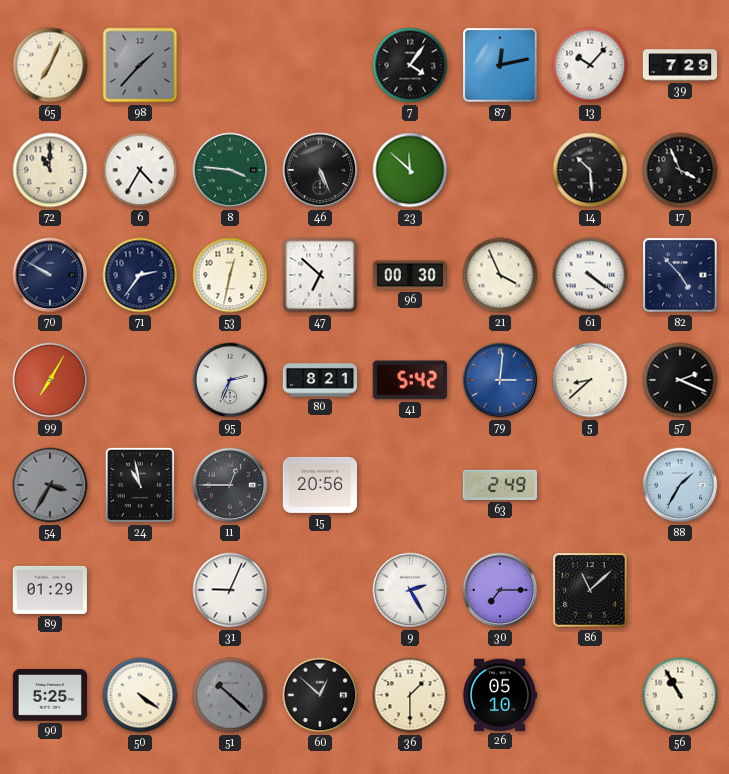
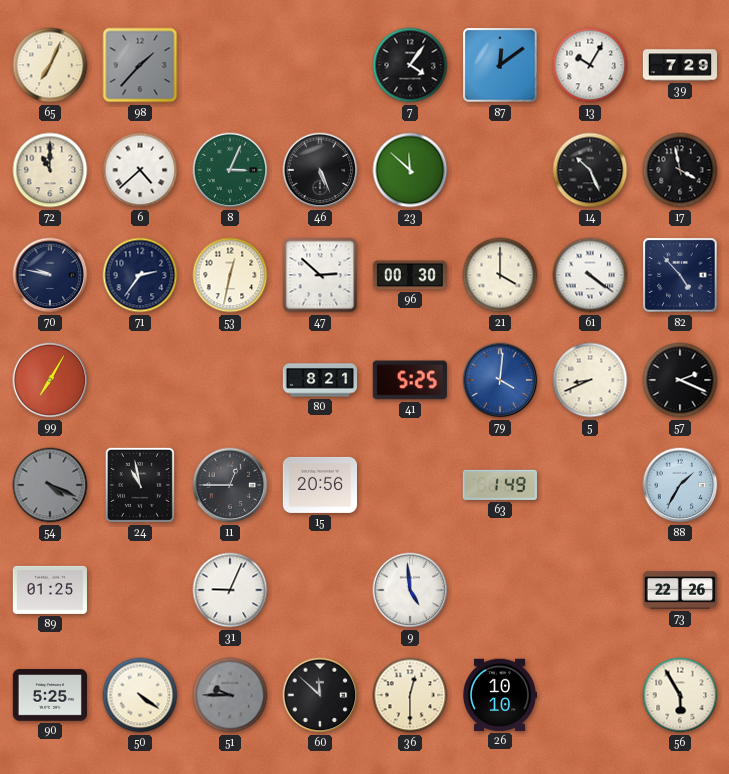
87: 12:13 -> 12:09
13: 10:07 -> 10:05
6: 4:35 -> 4:38
8: 3:46 -> 3:04
14: 10:29 -> 10:26
17: 3:56 -> 3:58
70: 9:50 -> 9:47
47: 6:52 -> 2:52
21: 3:56 -> 4:00
95: 2:34 -> none
41: 5:42 -> 5:25
79: 3:01 -> 4:01
5: 8:38 -> 8:41
54: 3:35 -> 4:19
63: 2:49 -> 1:49
89: 01:29 -> 01:25
9: 2:25 -> 4:59
30: 7:15 -> none
86: 11:08 -> none
73: none -> 22:26
51: 10:22 -> 9:45
60: 12:52 -> 11:52
36: 1:30 -> 12:30
26: 05:10 -> 10:10
56: 10:55 -> 5:55
